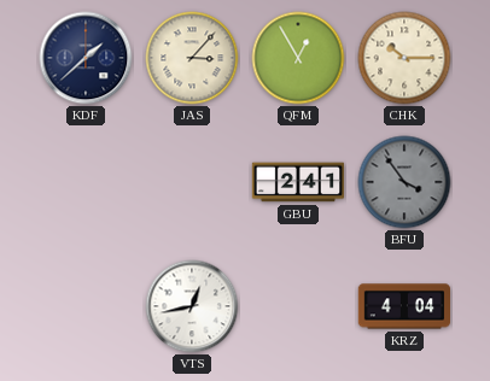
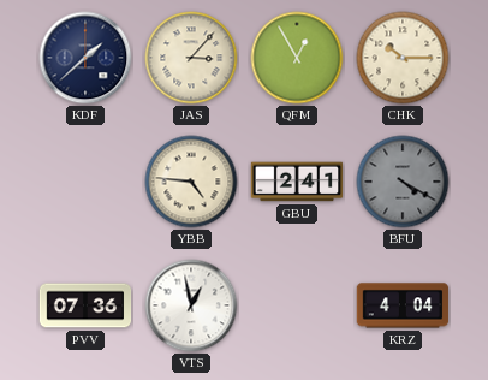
YBB: none -> 4:46
BFU: 3:54 -> 4:20
PVV: none -> 07:36
VTS: 12:43 -> 12:58
